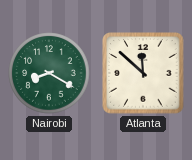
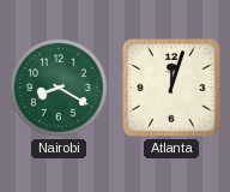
Atlanta: 11:52 -> 12:03
